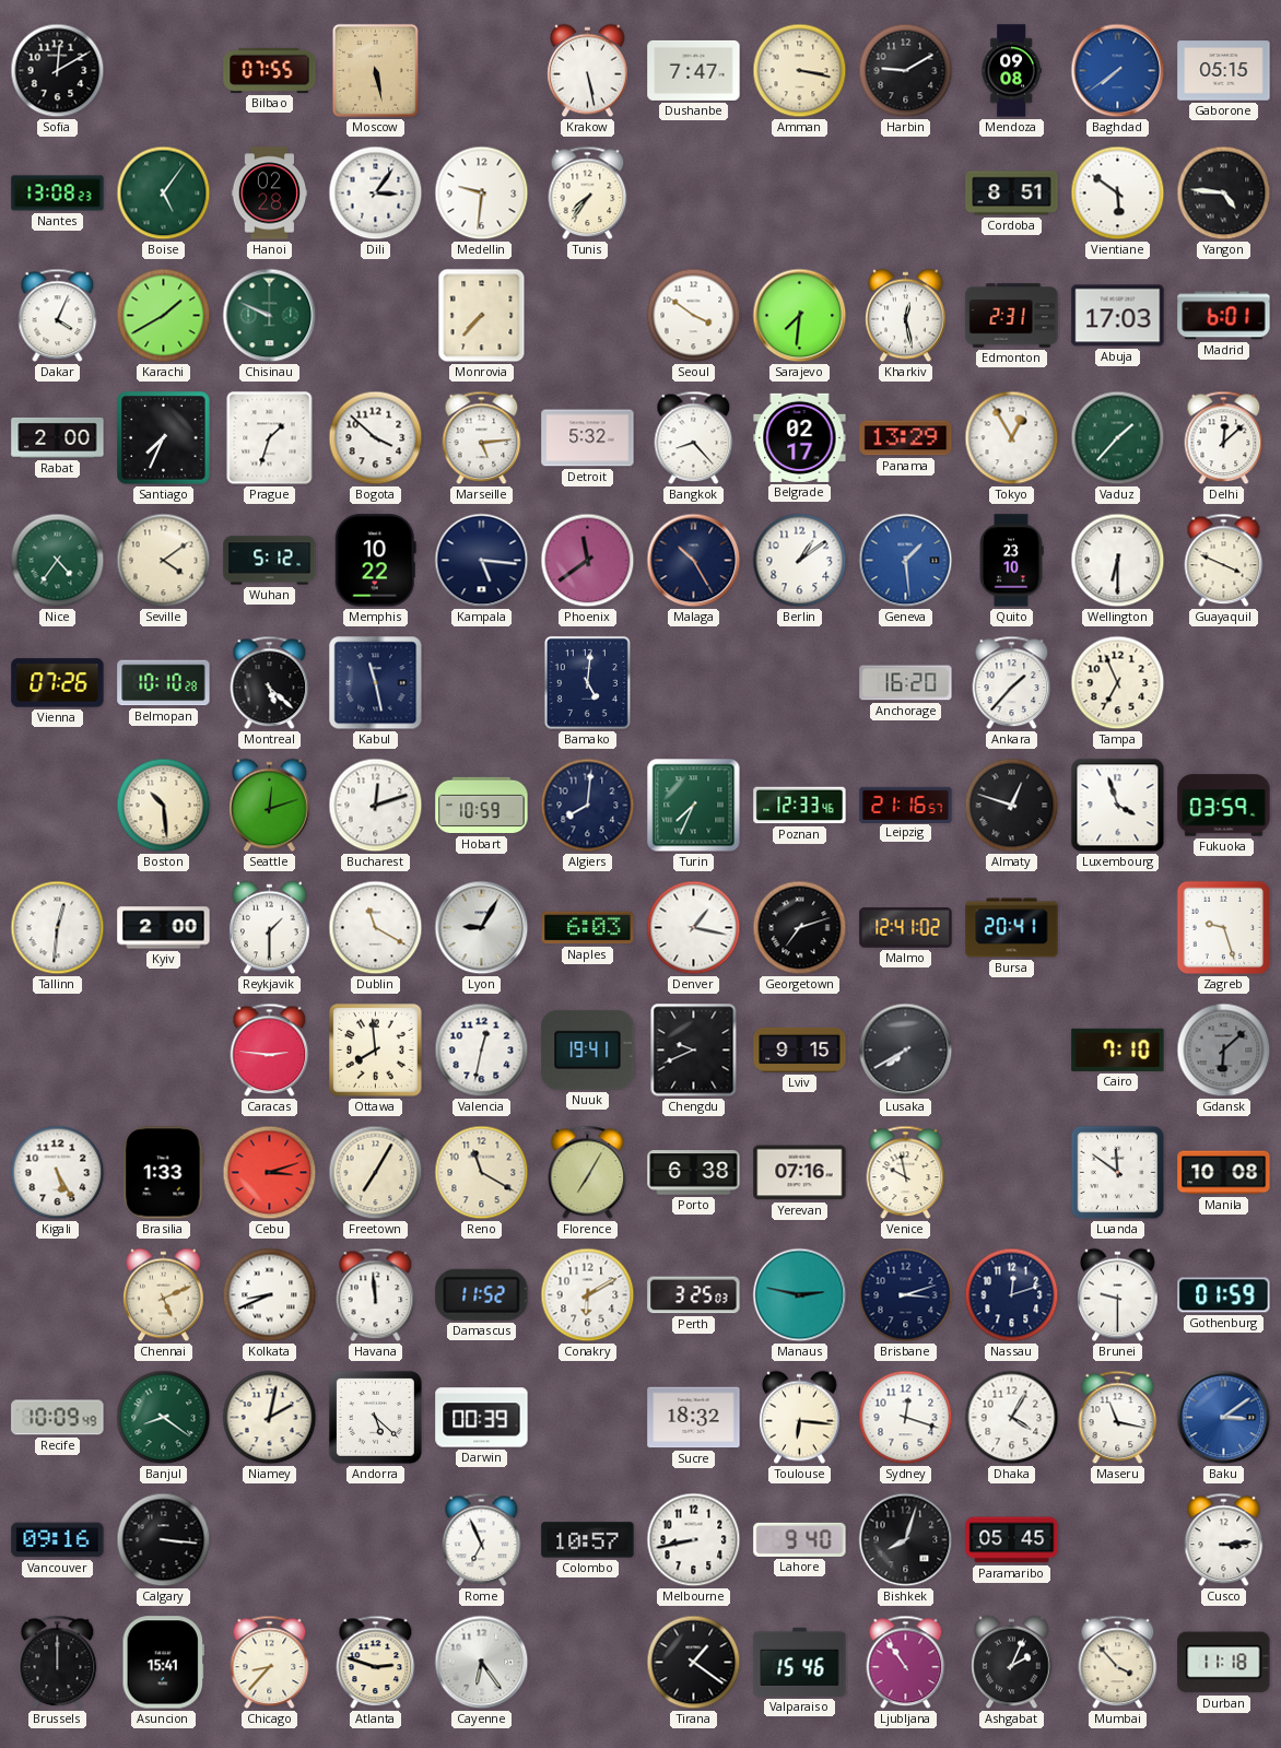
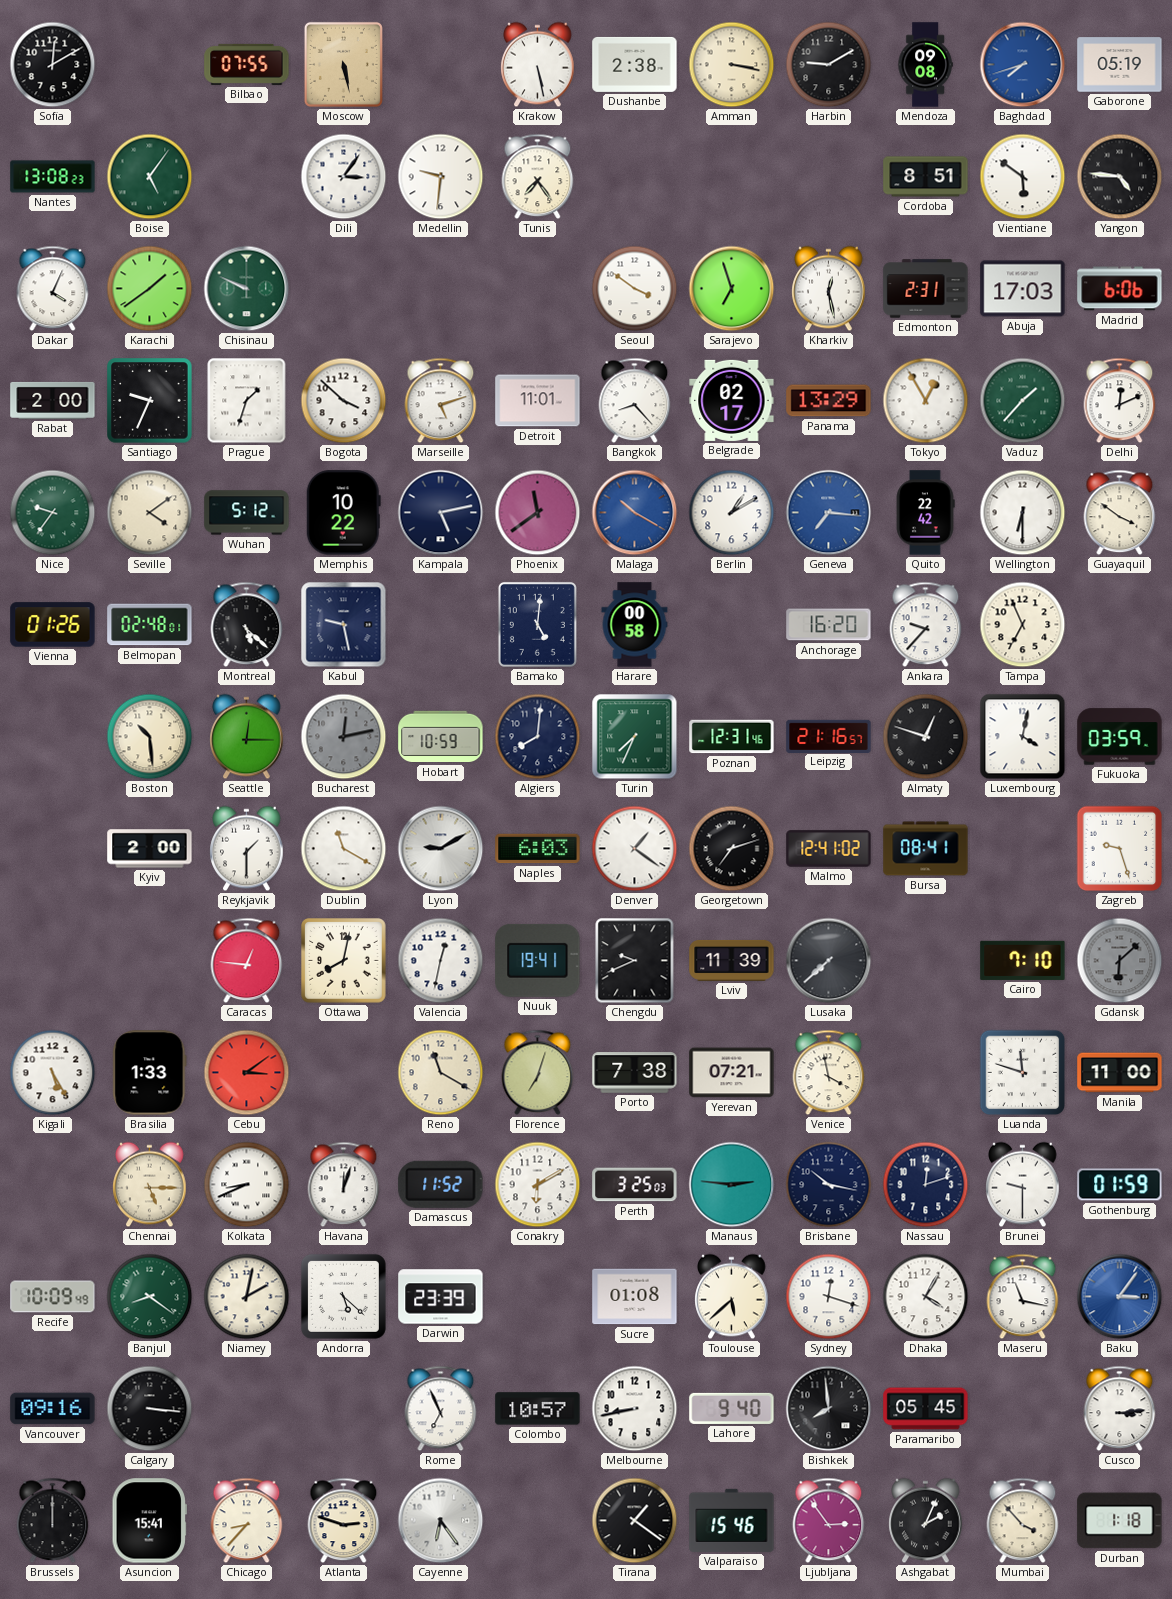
Dushanbe: 7:47 -> 2:38
Baghdad: 7:39 -> 7:42
Gaborone: 05:15 -> 05:19
Hanoi: 02:28 -> none
Tunis: 7:36 -> 7:24
Karachi: 1:40 -> 1:39
Monrovia: 7:37 -> none
Sarajevo: 7:31 -> 6:57
Madrid: 6:01 -> 6:06
Santiago: 7:34 -> 9:34
Marseille: 5:14 -> 5:12
Detroit: 5:32 -> 11:01
Delhi: 12:08 -> 12:11
Nice: 4:36 -> 9:36
Kampala: 5:16 -> 5:13
Malaga: 10:25 -> 10:20
Malaga dial: navy -> blue
Berlin: 1:09 -> 1:10
Geneva: 1:29 -> 7:16
Quito: 23:10 -> 22:42
Guayaquil: 3:49 -> 3:51
Vienna: 07:26 -> 01:26
Belmopan: 10:10 -> 02:48
Kabul: 11:28 -> 9:28
Harare: none -> 00:58
Ankara: 1:37 -> 9:37
Seattle: 12:12 -> 12:15
Bucharest: 12:12 -> 12:13
Bucharest dial: white -> grey
Poznan: 12:33 -> 12:31
Luxembourg: 3:57 -> 4:02
Tallinn: 12:31 -> none
Lyon: 9:05 -> 9:10
Denver: 1:17 -> 1:21
Bursa: 20:41 -> 08:41
Caracas: 2:46 -> 12:46
Ottawa: 7:59 -> 8:02
Lviv: 9:15 -> 11:39
Lusaka: 7:40 -> 7:38
Cebu: 3:12 -> 3:09
Freetown: 7:05 -> none
Florence: 7:05 -> 7:03
Porto: 6:38 -> 7:38
Yerevan: 07:16 -> 07:21
Venice: 9:58 -> 3:58
Luanda: 11:51 -> 11:48
Manila: 10:08 -> 11:00
Chennai: 5:11 -> 5:15
Havana: 11:59 -> 12:03
Manaus: 2:47 -> 2:46
Brisbane: 3:12 -> 10:17
Darwin: 00:39 -> 23:39
Sucre: 18:32 -> 01:08
Toulouse: 6:16 -> 5:38
Baku: 3:09 -> 3:06
Bishkek: 8:03 -> 7:59
Ljubljana: 10:54 -> 2:54
Durban: 11:18 -> 1:18
